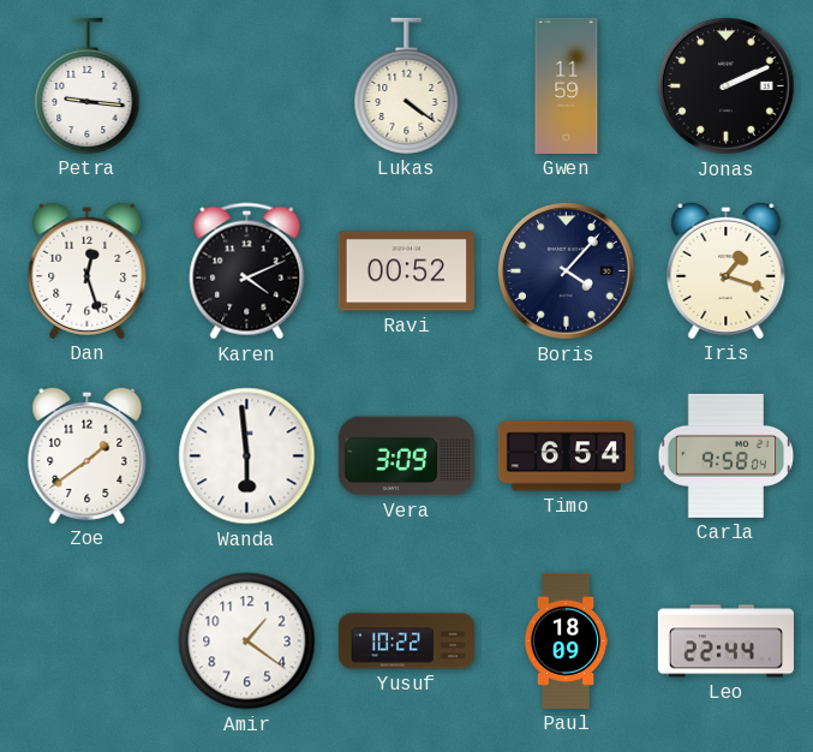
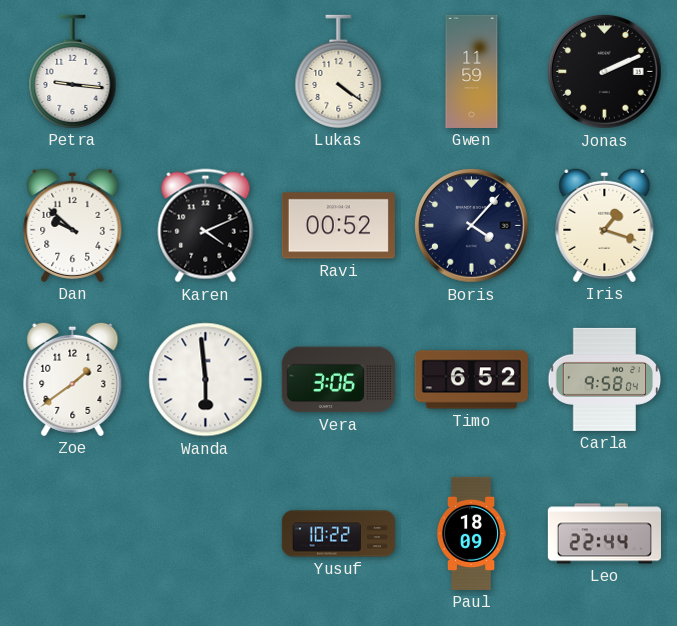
Dan: 12:27 -> 9:52
Vera: 3:09 -> 3:06
Timo: 6:54 -> 6:52
Amir: 1:21 -> none
